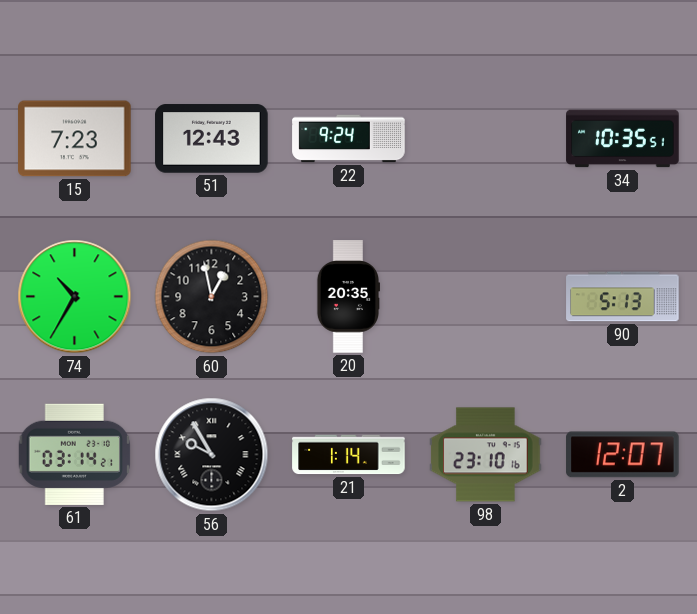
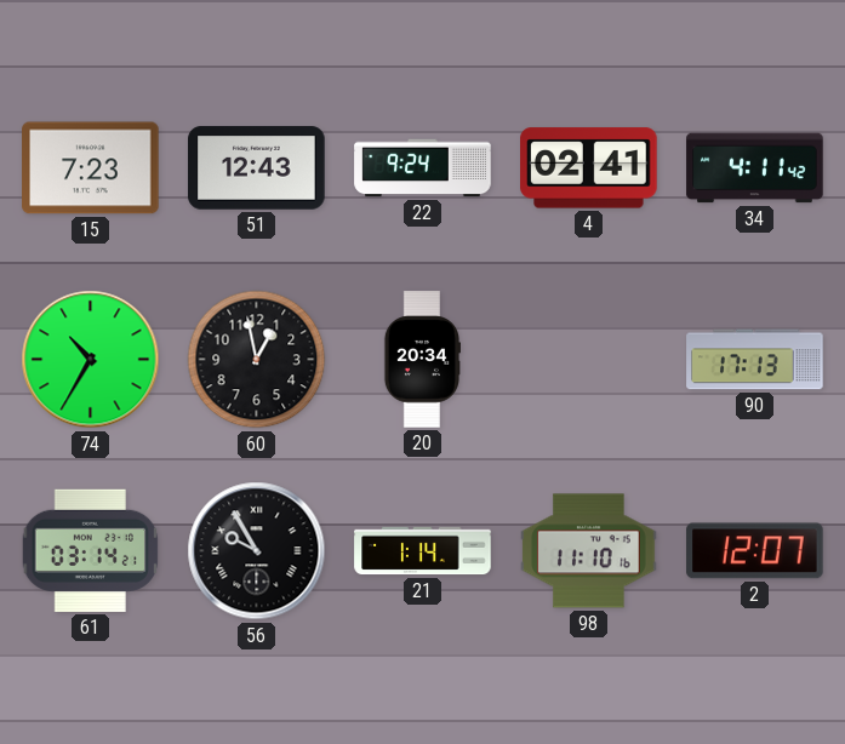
4: none -> 02:41
34: 10:35 -> 4:11
20: 20:35 -> 20:34
90: 5:13 -> 17:13
98: 23:10 -> 11:10
